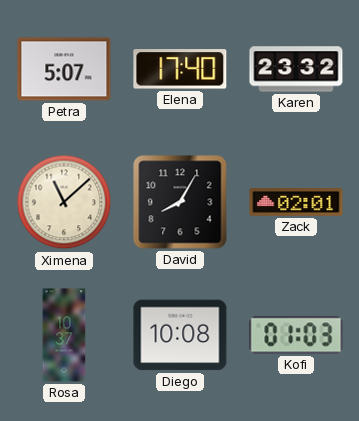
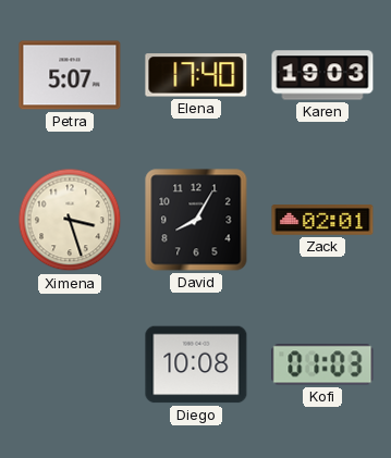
Karen: 23:32 -> 19:03
Ximena: 11:08 -> 3:27
Rosa: 10:37 -> none
